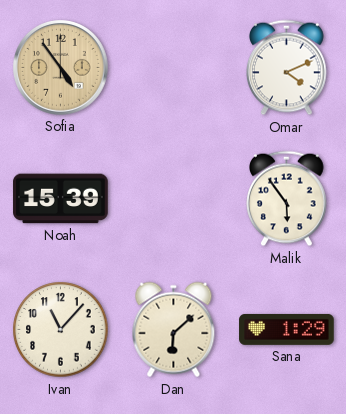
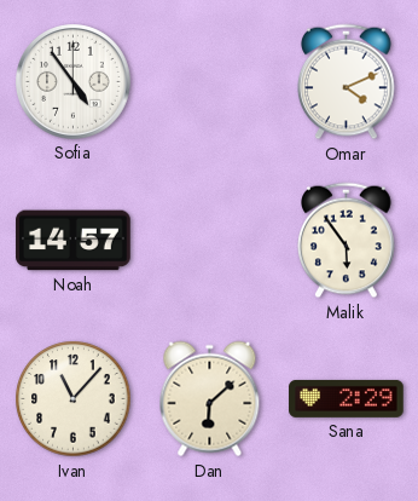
Sofia dial: champagne -> white
Noah: 15:39 -> 14:57
Sana: 1:29 -> 2:29
